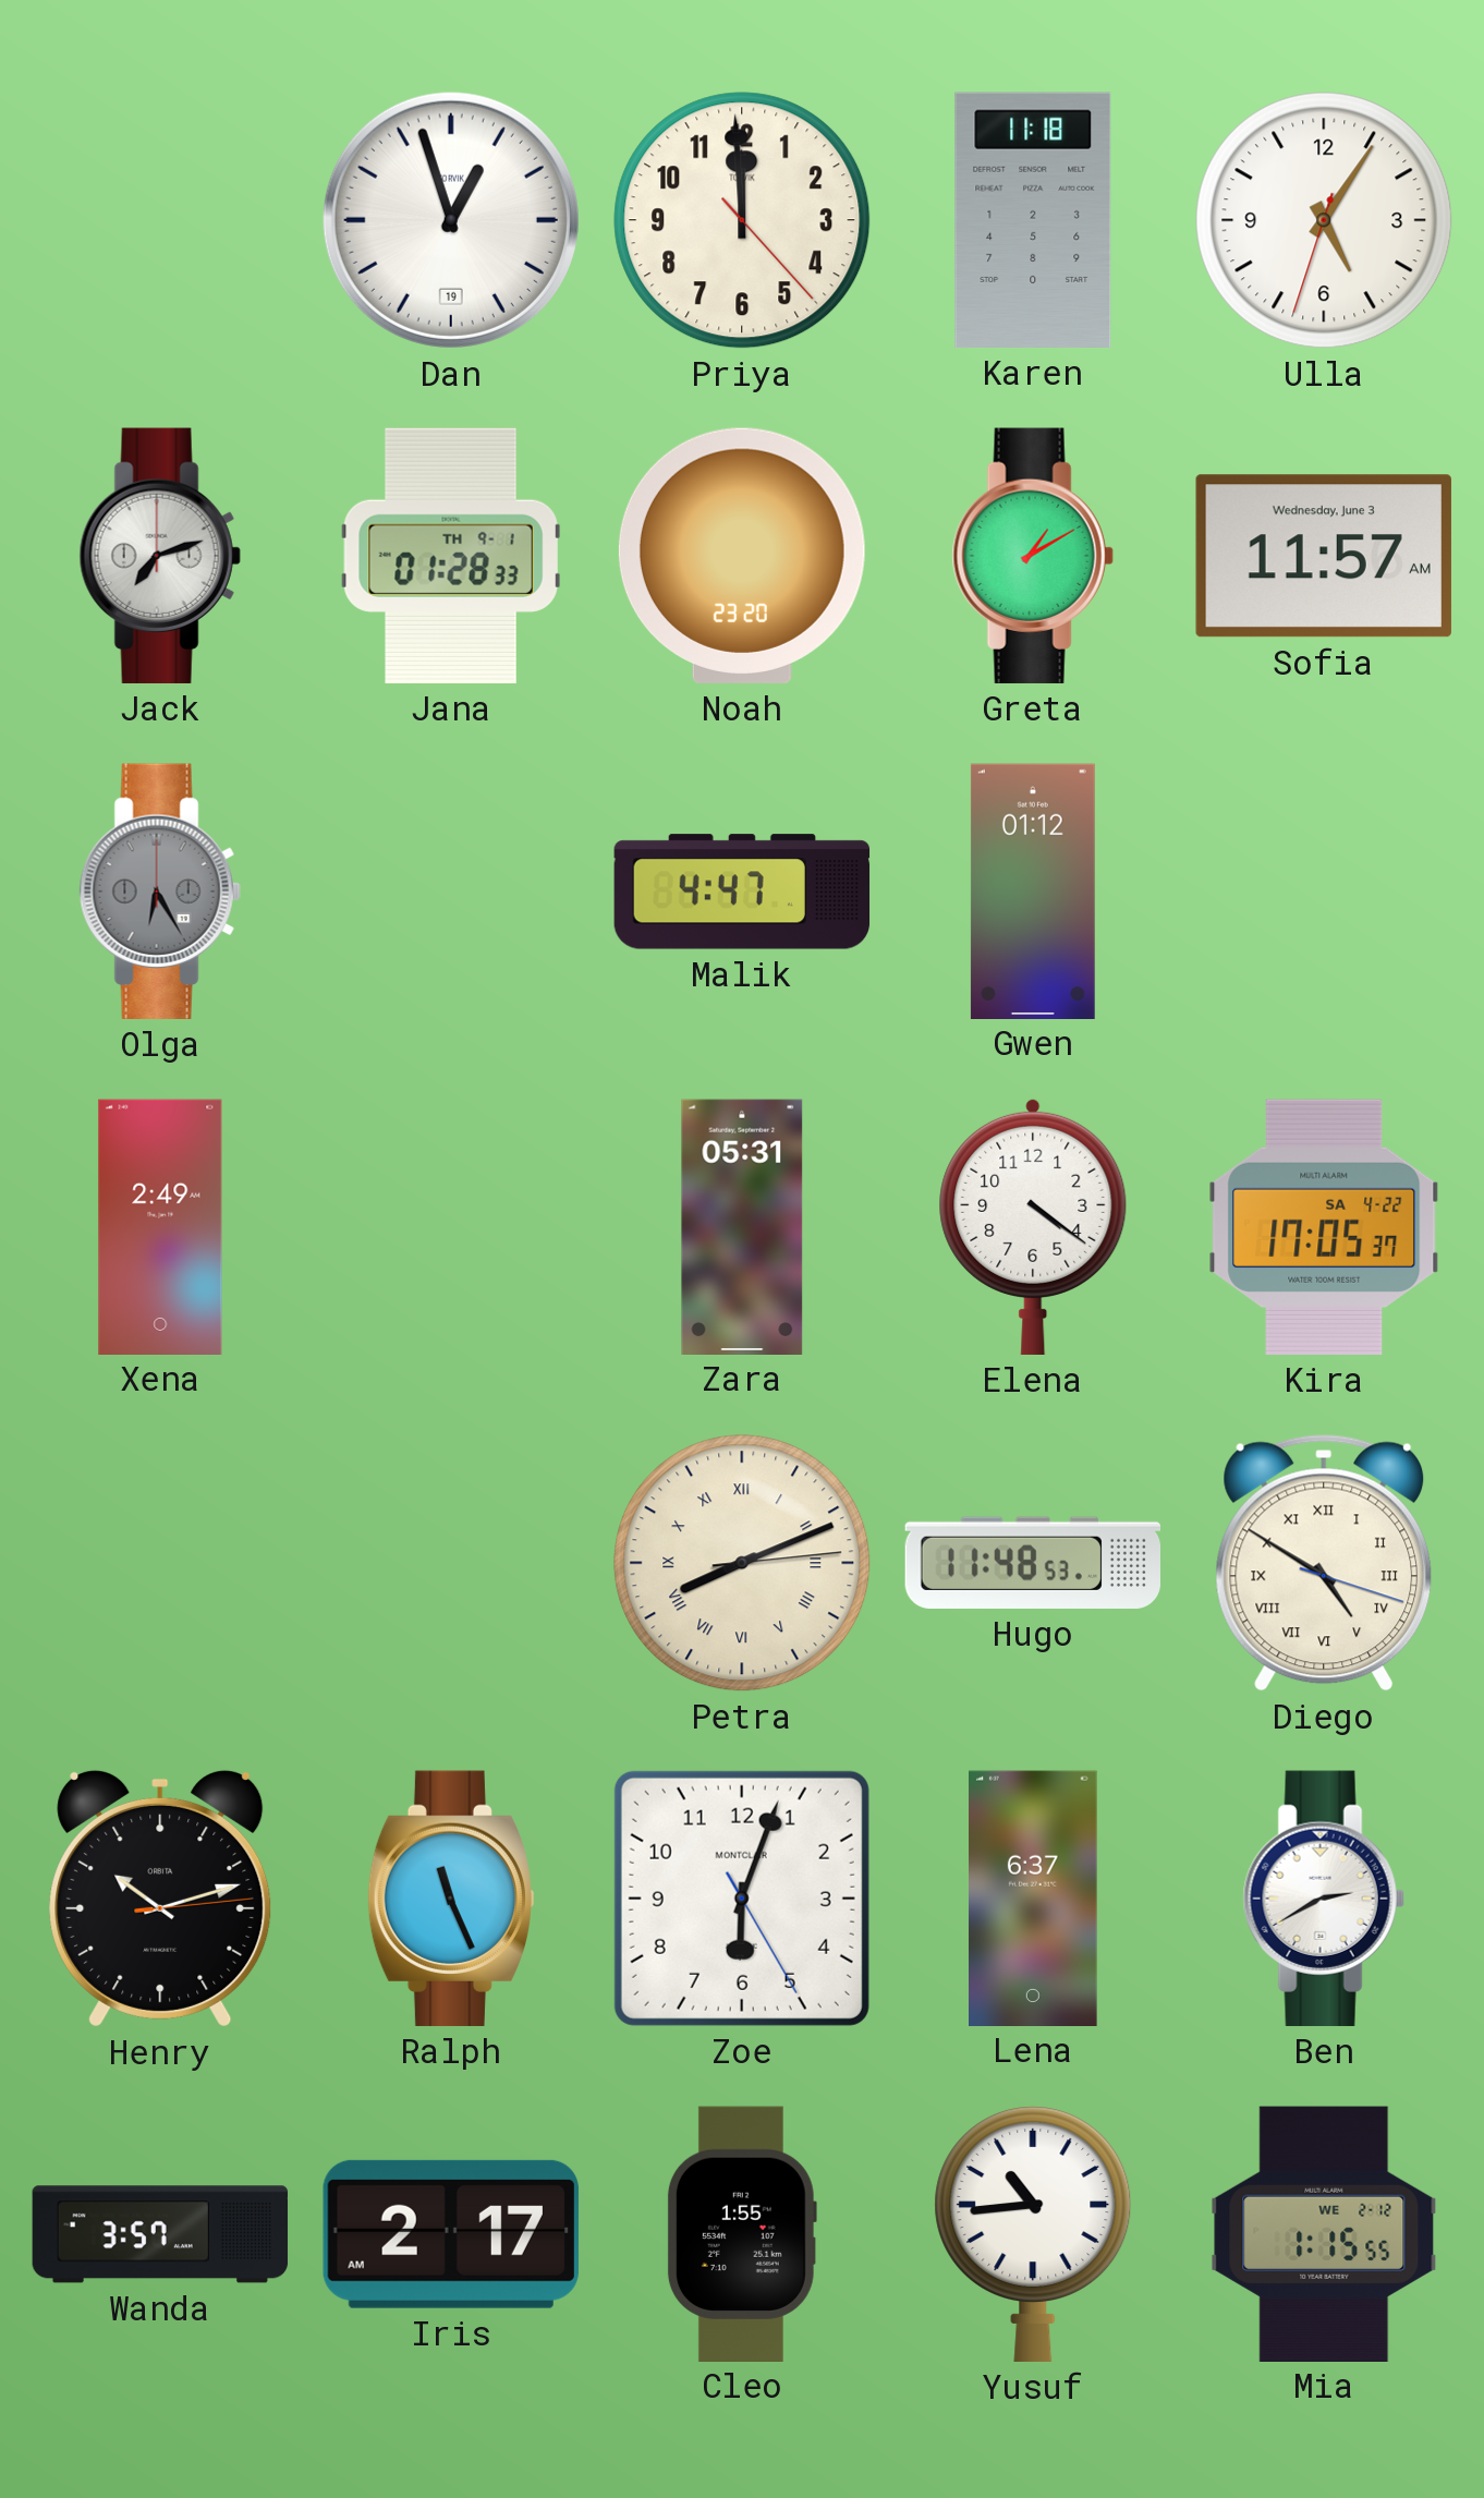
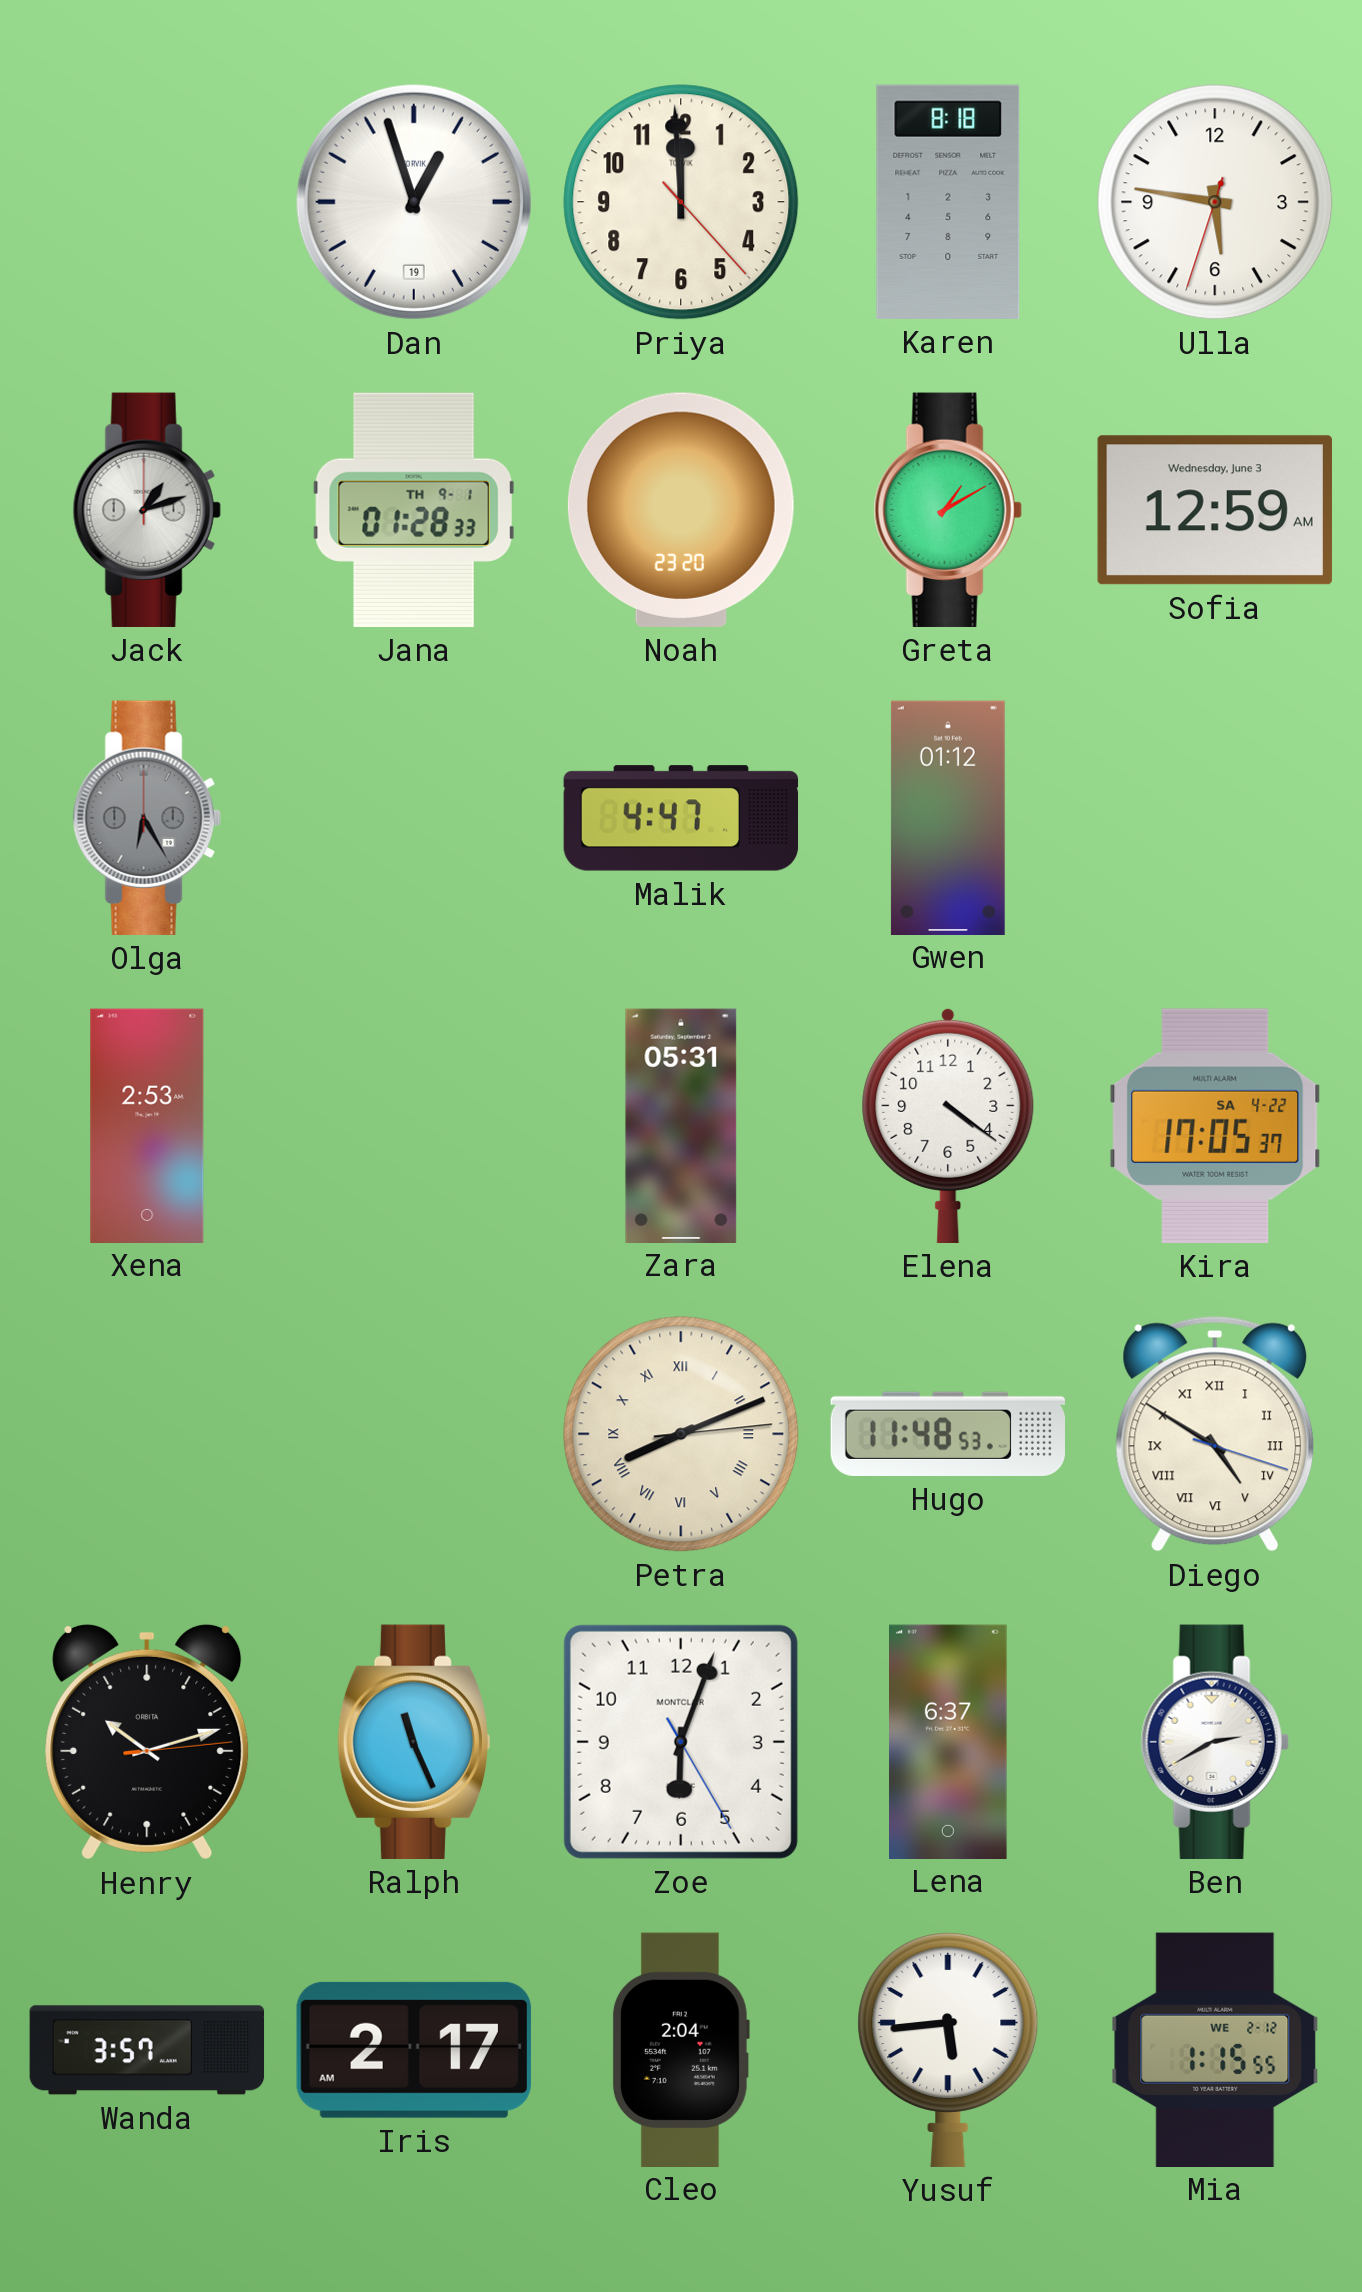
Karen: 11:18 -> 8:18
Ulla: 5:05 -> 5:46
Jack: 7:12 -> 1:12
Sofia: 11:57 -> 12:59
Xena: 2:49 -> 2:53
Cleo: 1:55 -> 2:04
Yusuf: 10:44 -> 5:44
